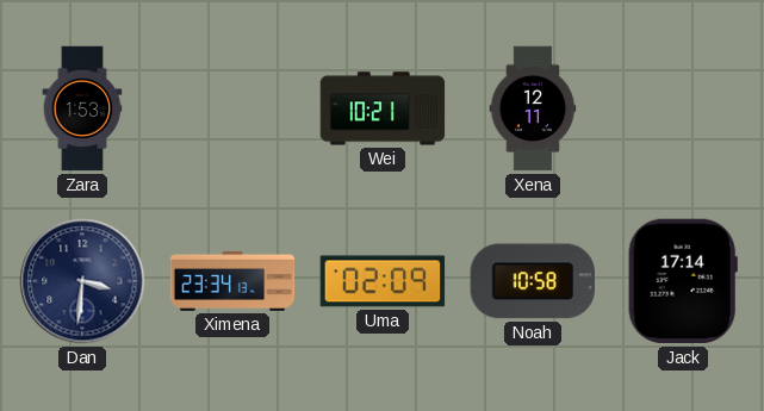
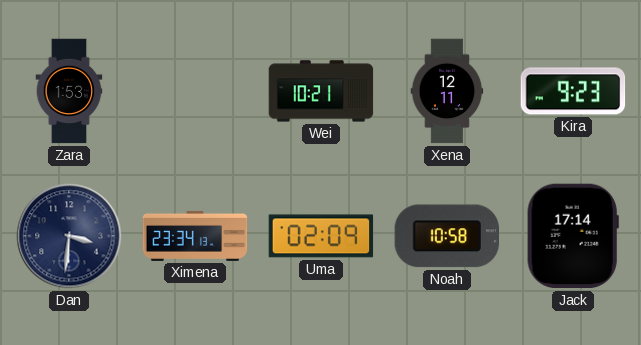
Kira: none -> 9:23
